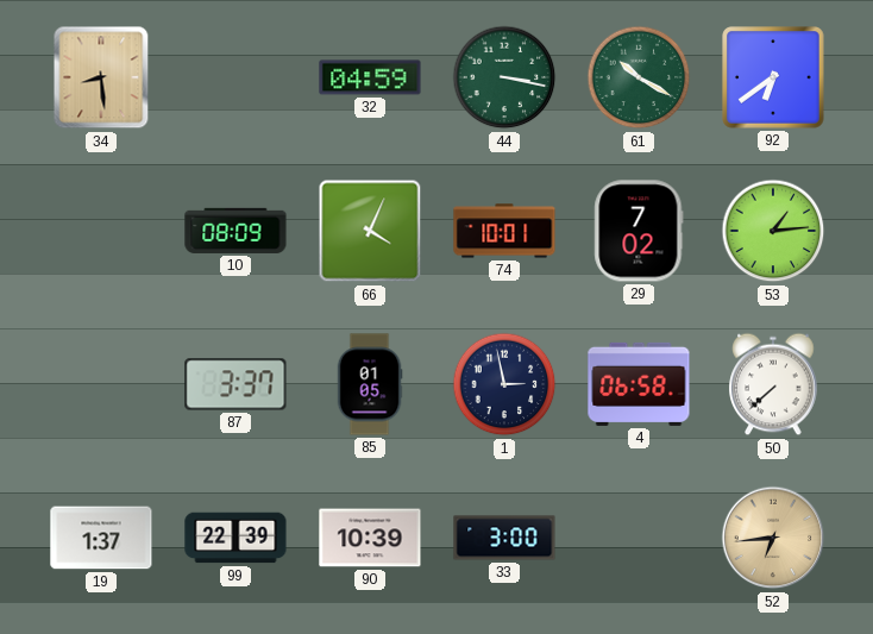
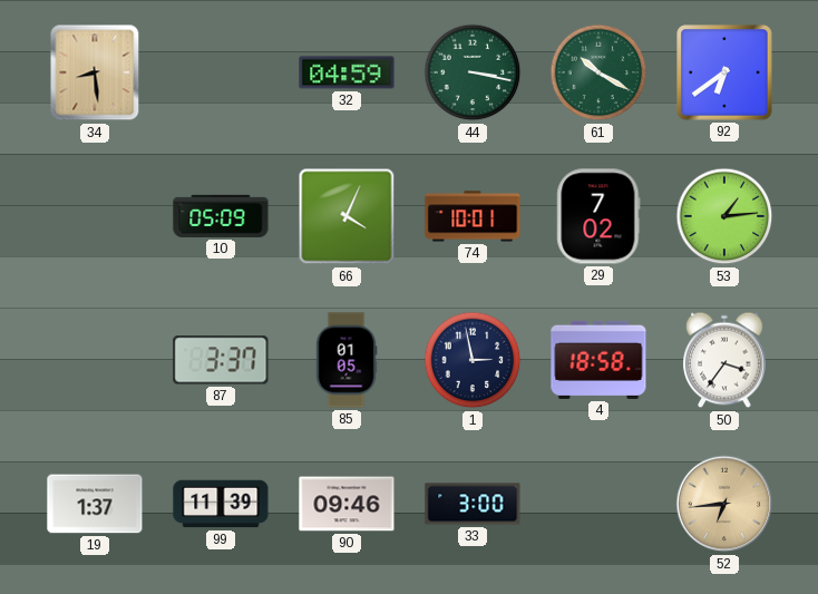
10: 08:09 -> 05:09
4: 06:58 -> 18:58
50: 7:38 -> 3:36
99: 22:39 -> 11:39
90: 10:39 -> 09:46
